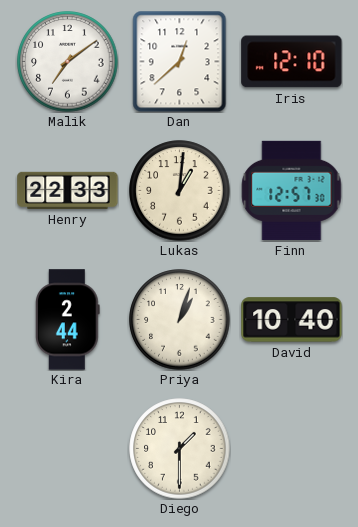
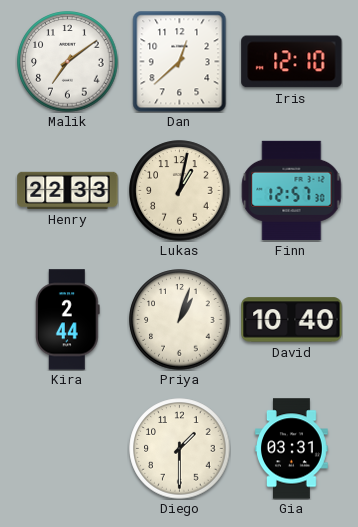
Lukas: 1:01 -> 1:02
Gia: none -> 03:31
